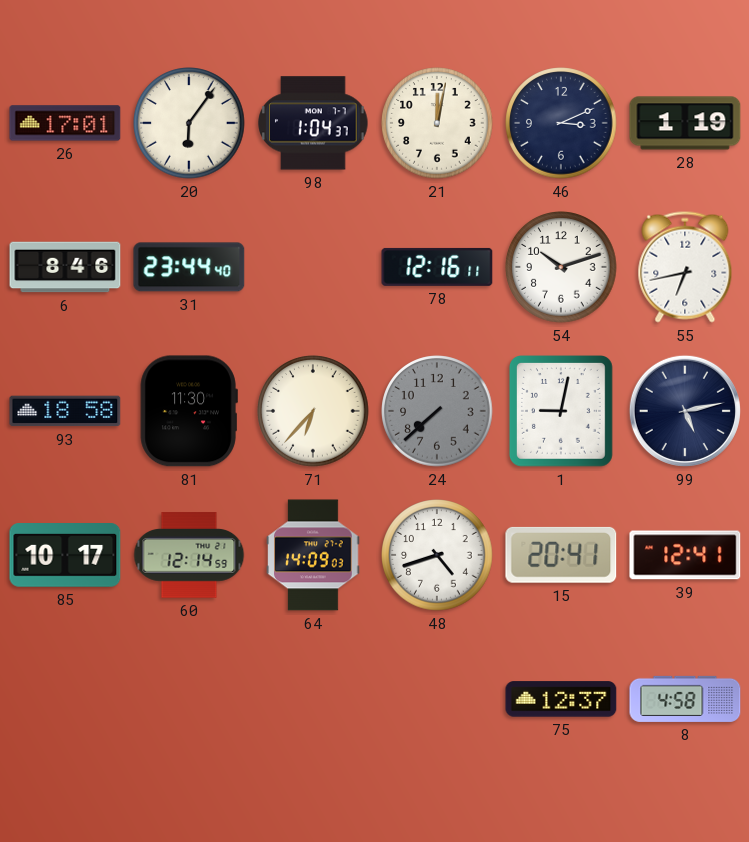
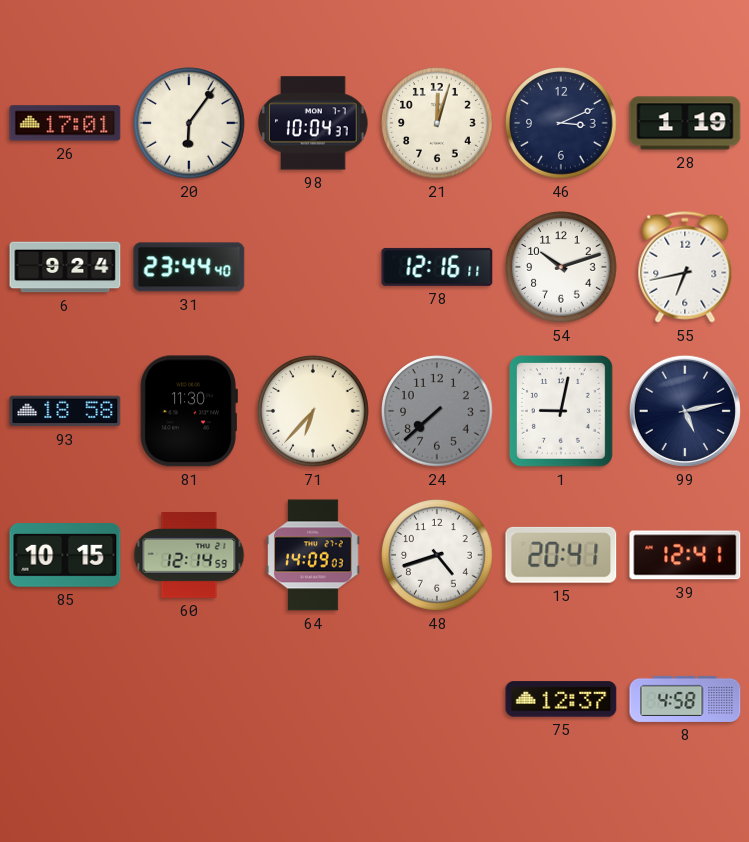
98: 1:04 -> 10:04
21: 12:02 -> 12:03
6: 8:46 -> 9:24
85: 10:17 -> 10:15
